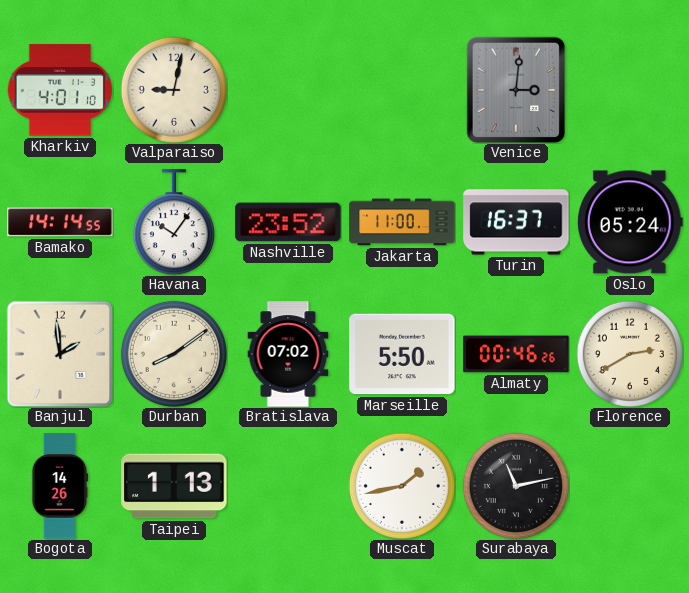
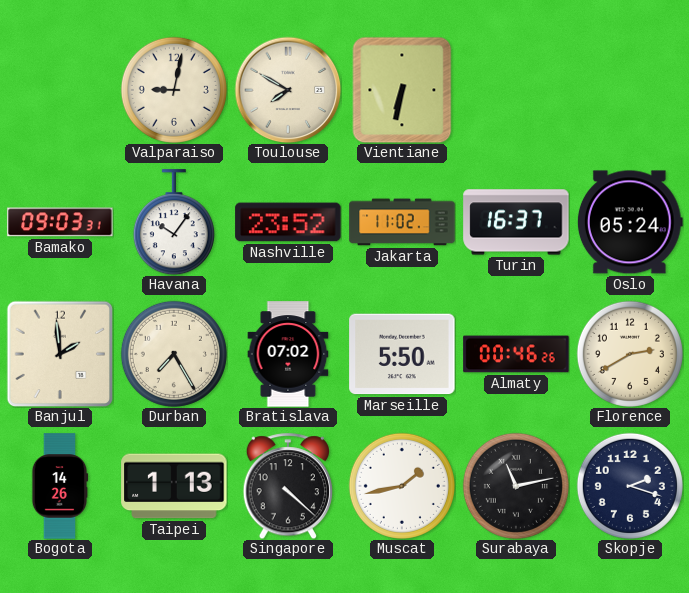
Kharkiv: 4:01 -> none
Toulouse: none -> 7:50
Vientiane: none -> 6:32
Venice: 3:01 -> none
Bamako: 14:14 -> 09:03
Jakarta: 11:00 -> 11:02
Durban: 8:09 -> 7:25
Singapore: none -> 4:22
Skopje: none -> 2:18
